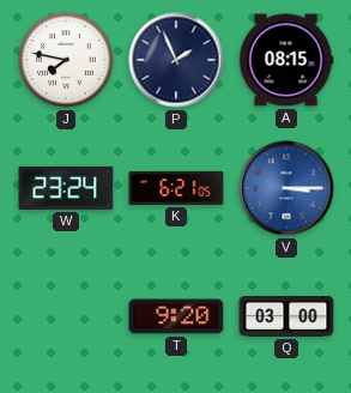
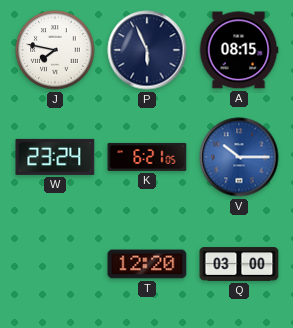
P: 1:56 -> 5:56
V: 3:15 -> 10:15
T: 9:20 -> 12:20
